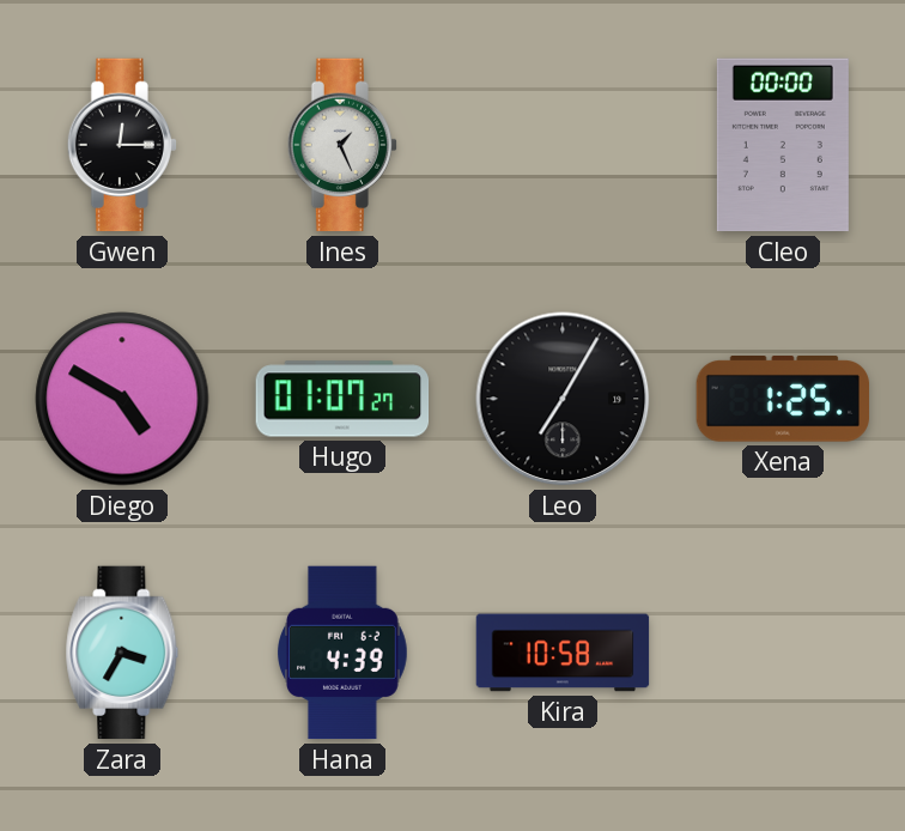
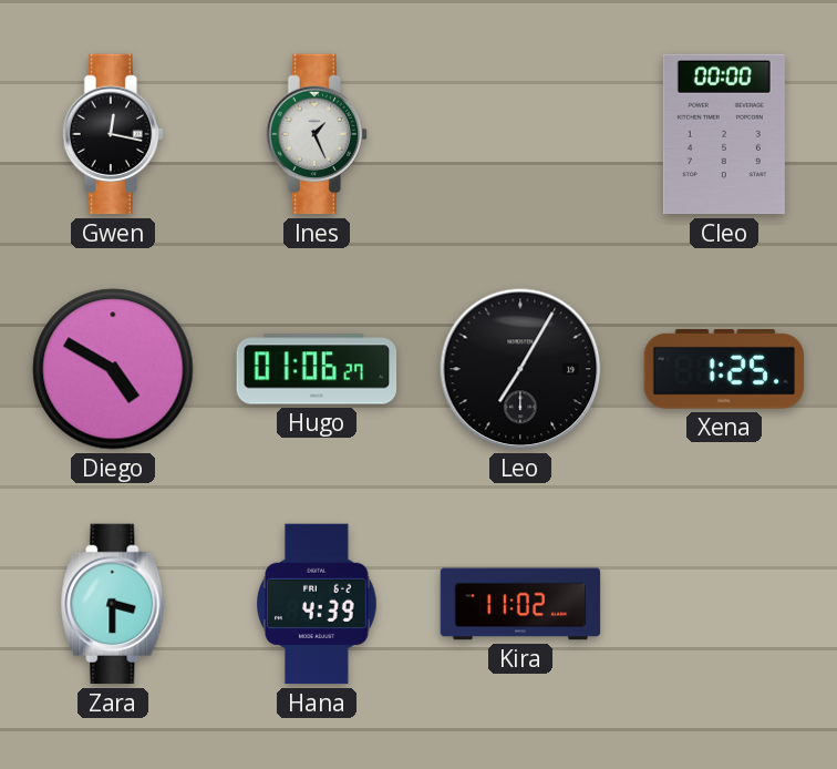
Gwen: 12:15 -> 12:17
Hugo: 01:07 -> 01:06
Zara: 3:35 -> 3:30
Kira: 10:58 -> 11:02
